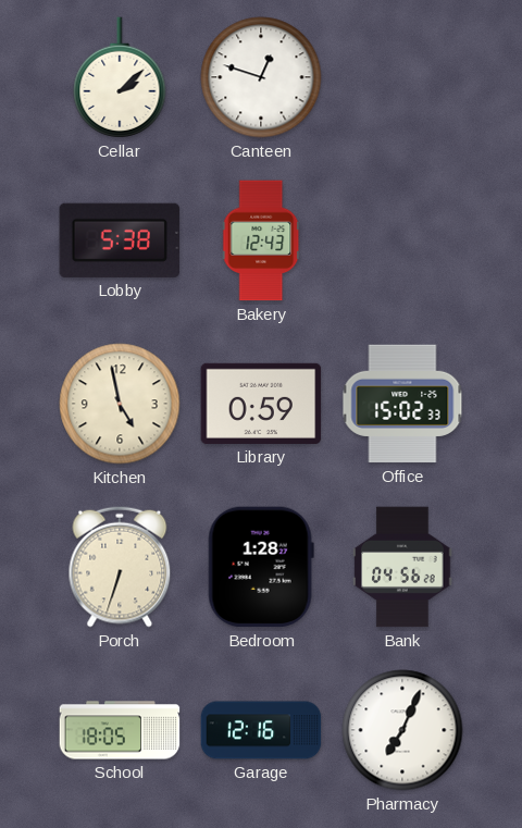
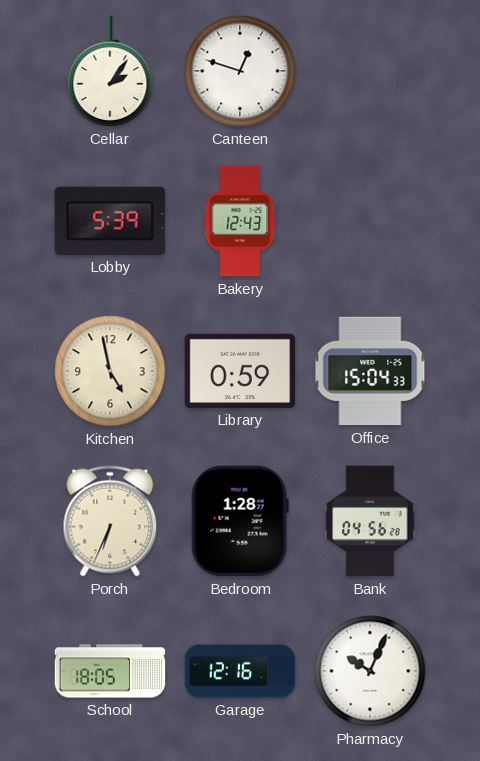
Cellar: 2:08 -> 2:06
Lobby: 5:38 -> 5:39
Office: 15:02 -> 15:04
Porch: 6:33 -> 6:34
Pharmacy: 7:04 -> 10:04
